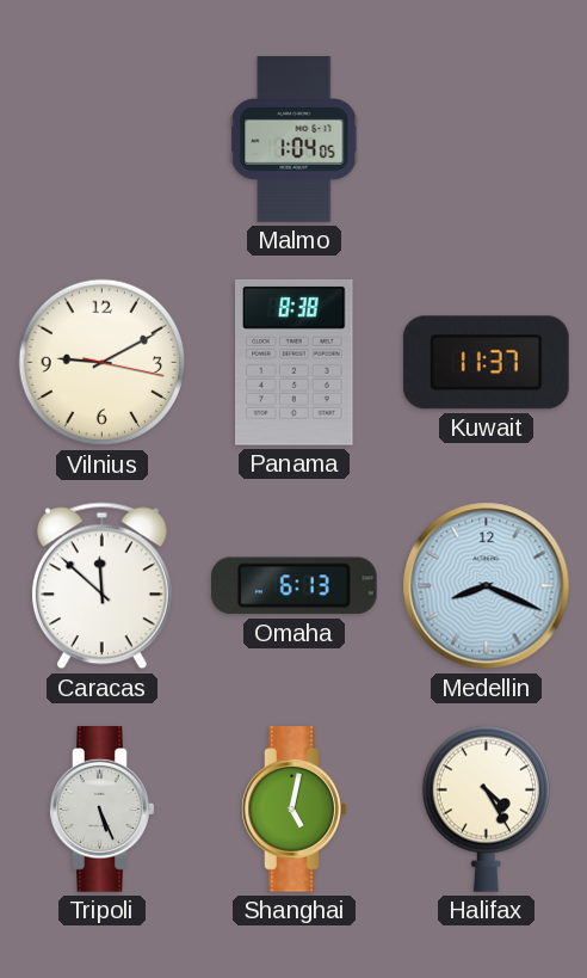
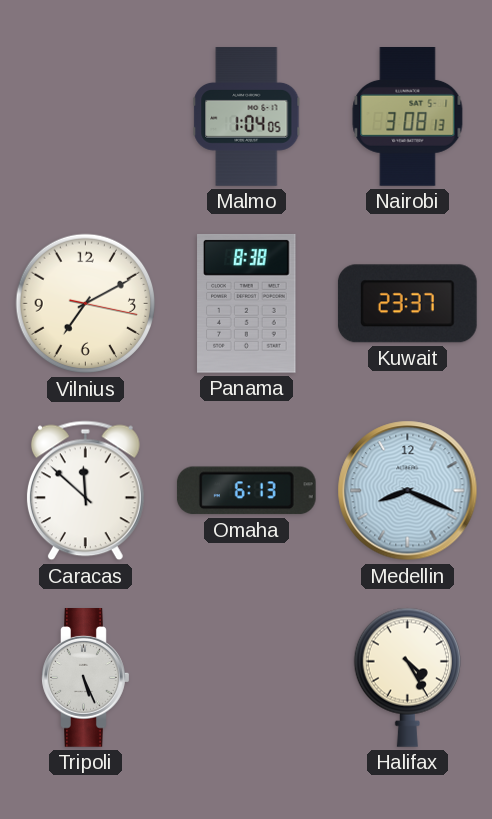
Nairobi: none -> 3:08
Vilnius: 9:10 -> 7:10
Kuwait: 11:37 -> 23:37
Shanghai: 5:02 -> none
